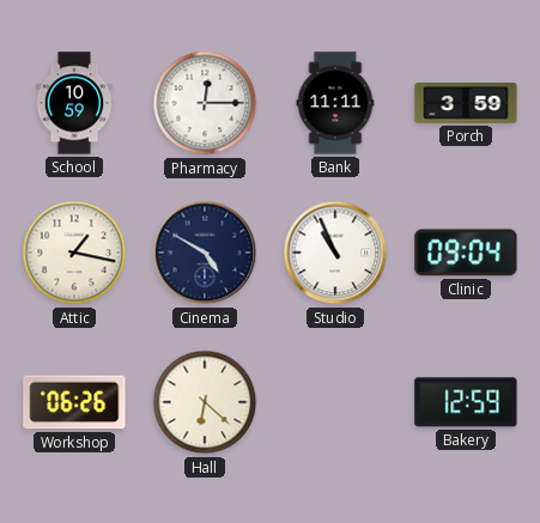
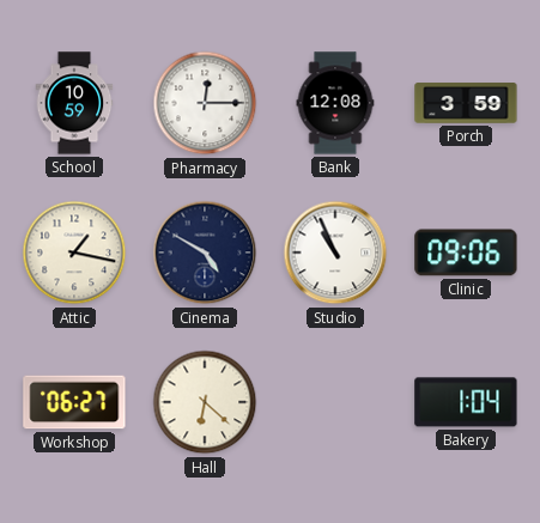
Bank: 11:11 -> 12:08
Clinic: 09:04 -> 09:06
Workshop: 06:26 -> 06:27
Bakery: 12:59 -> 1:04
